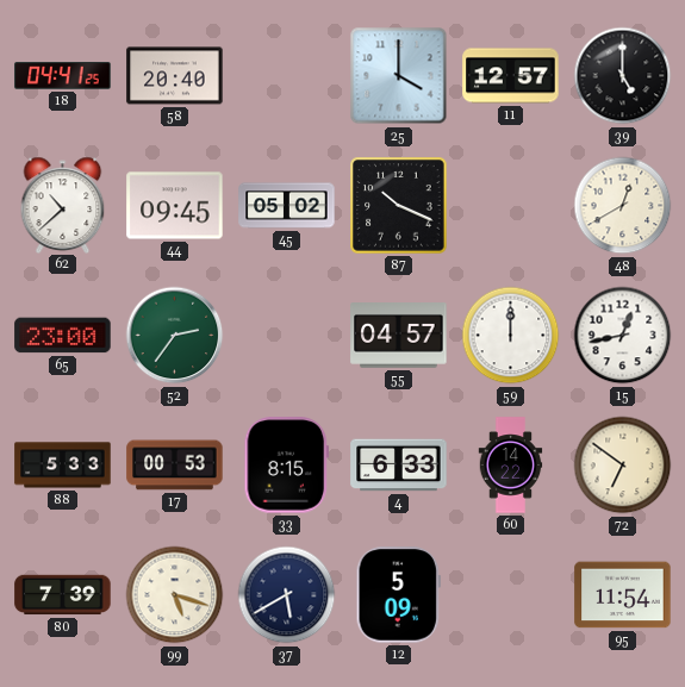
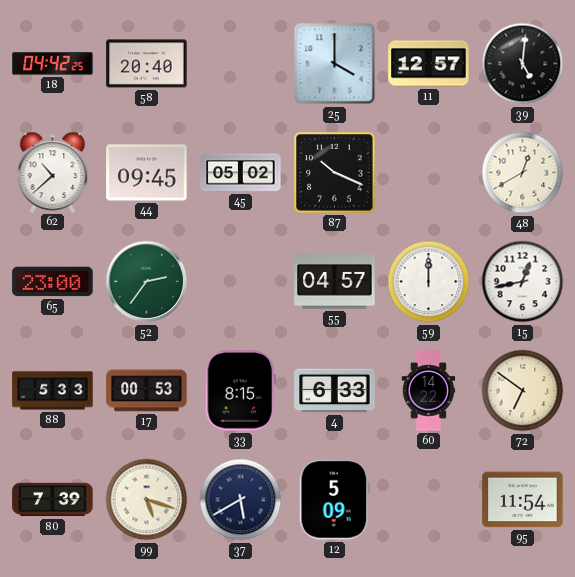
18: 04:41 -> 04:42
39: 5:00 -> 5:01
